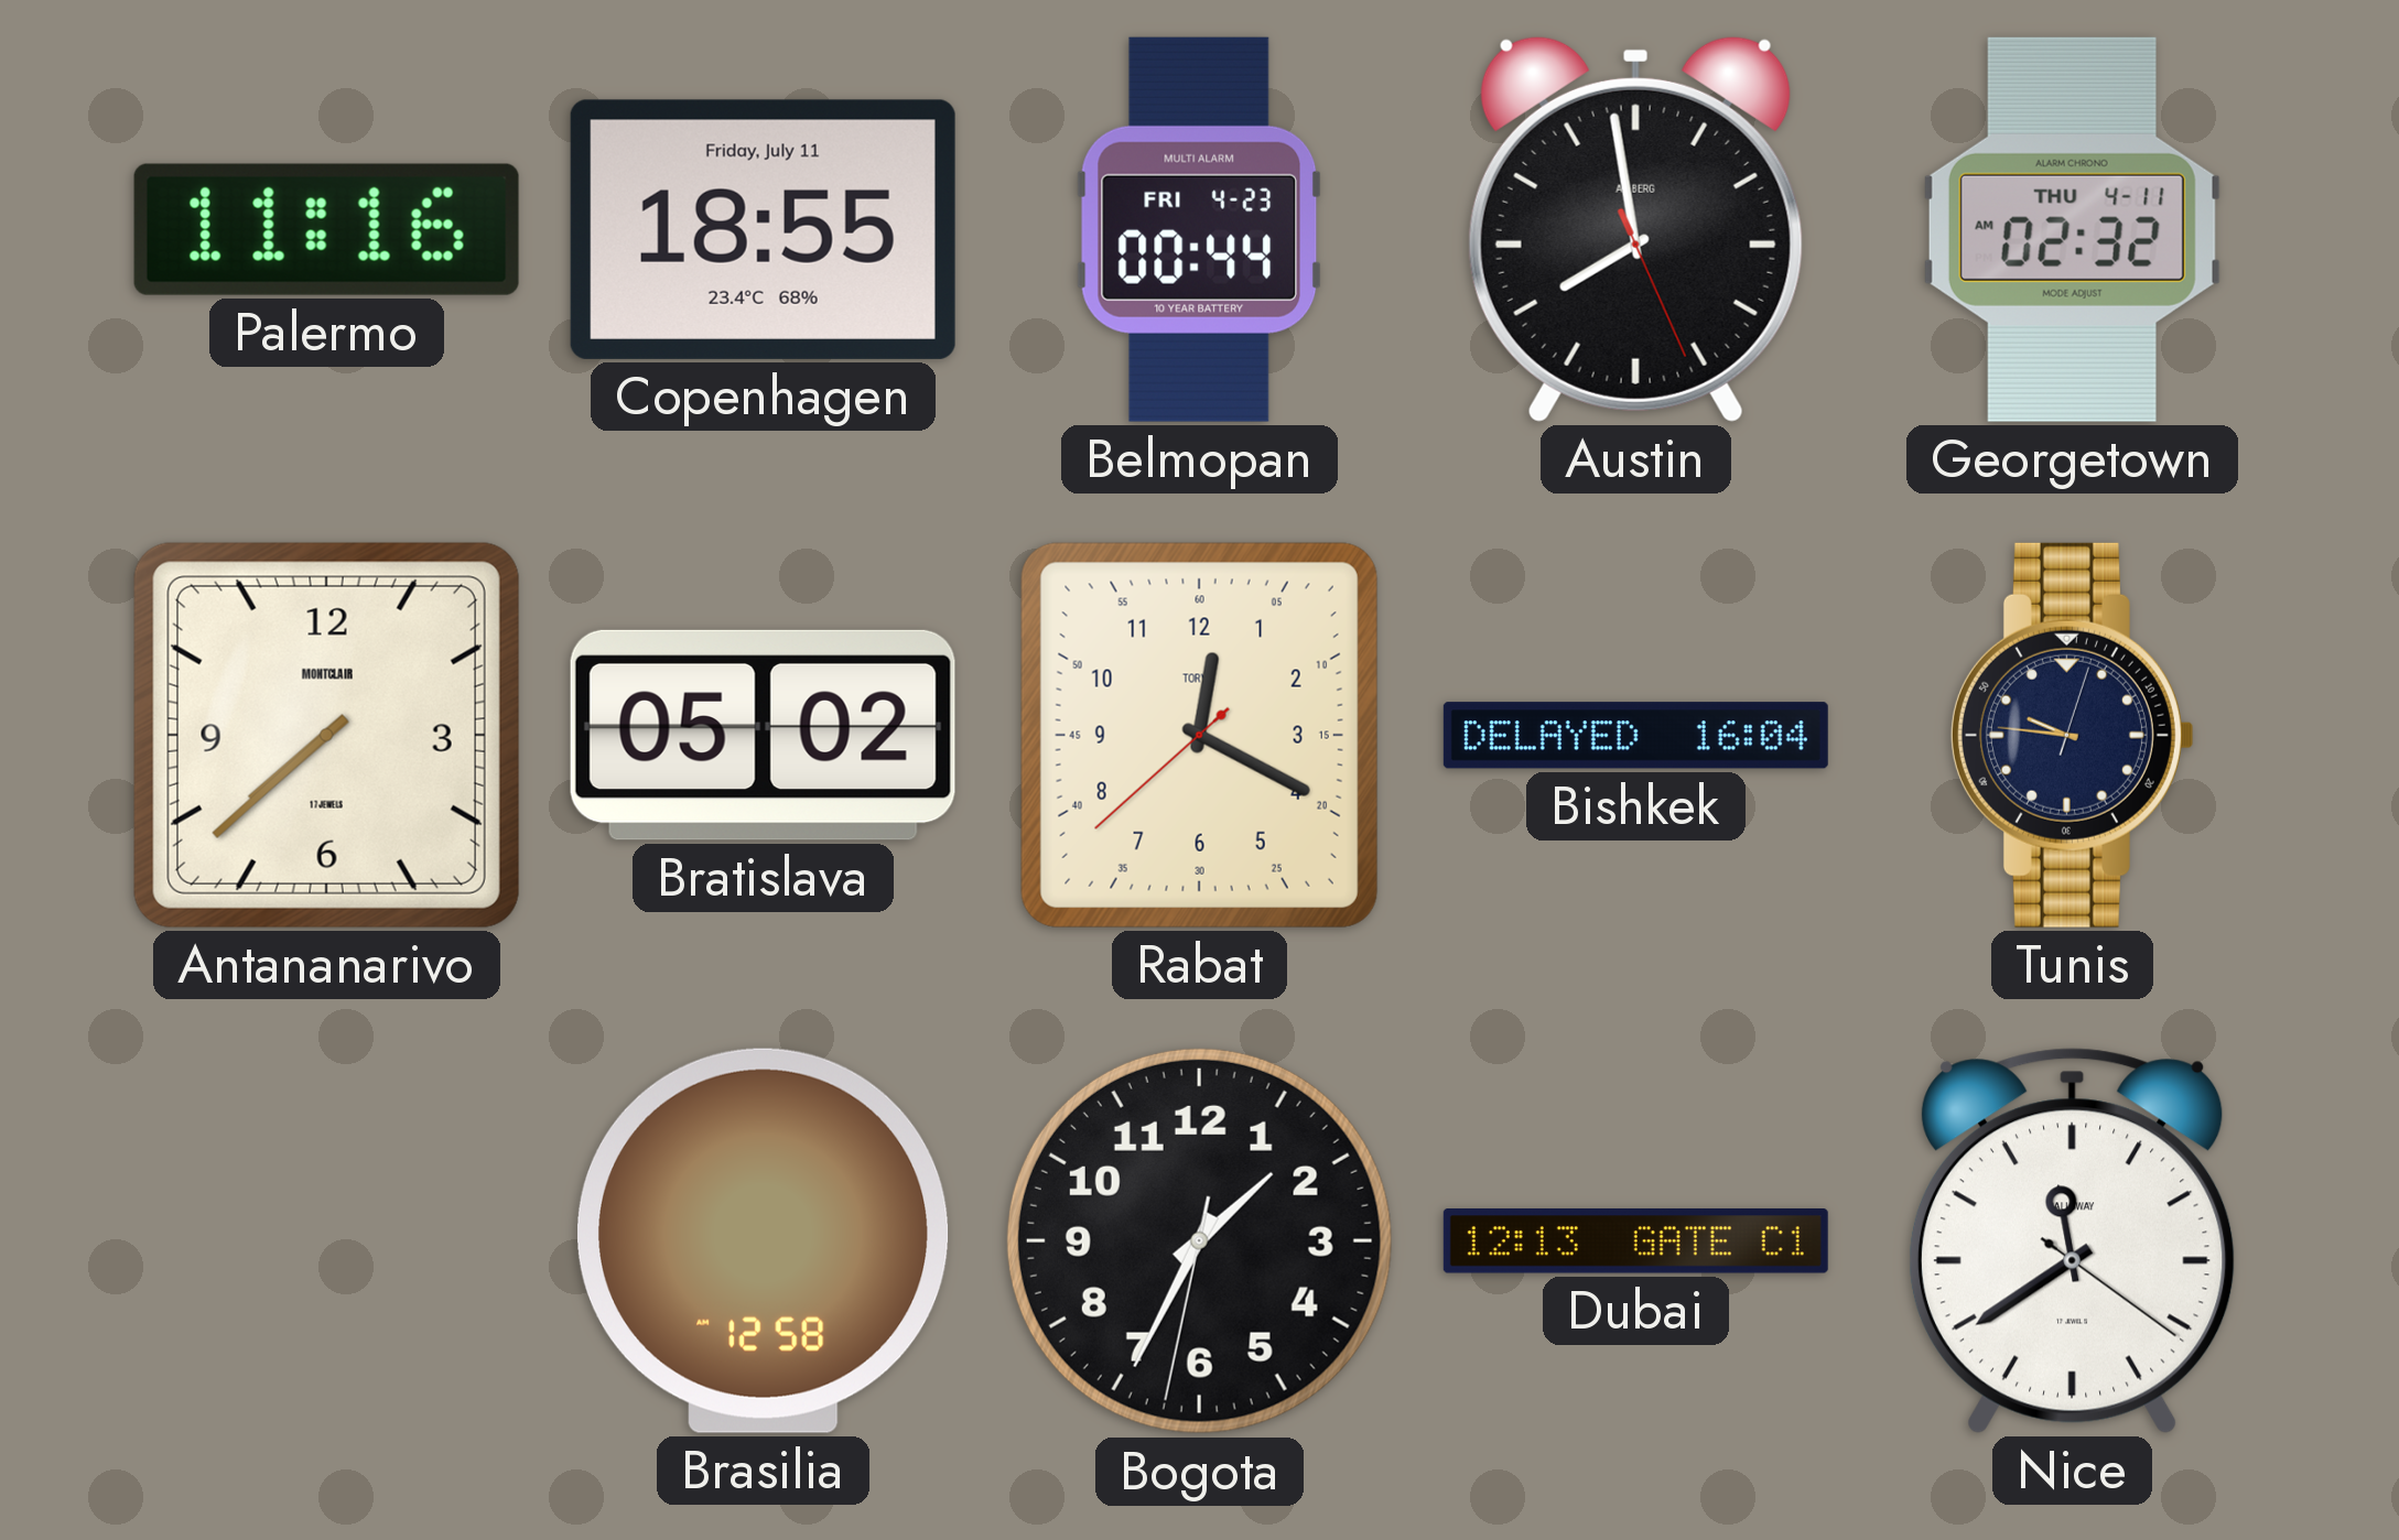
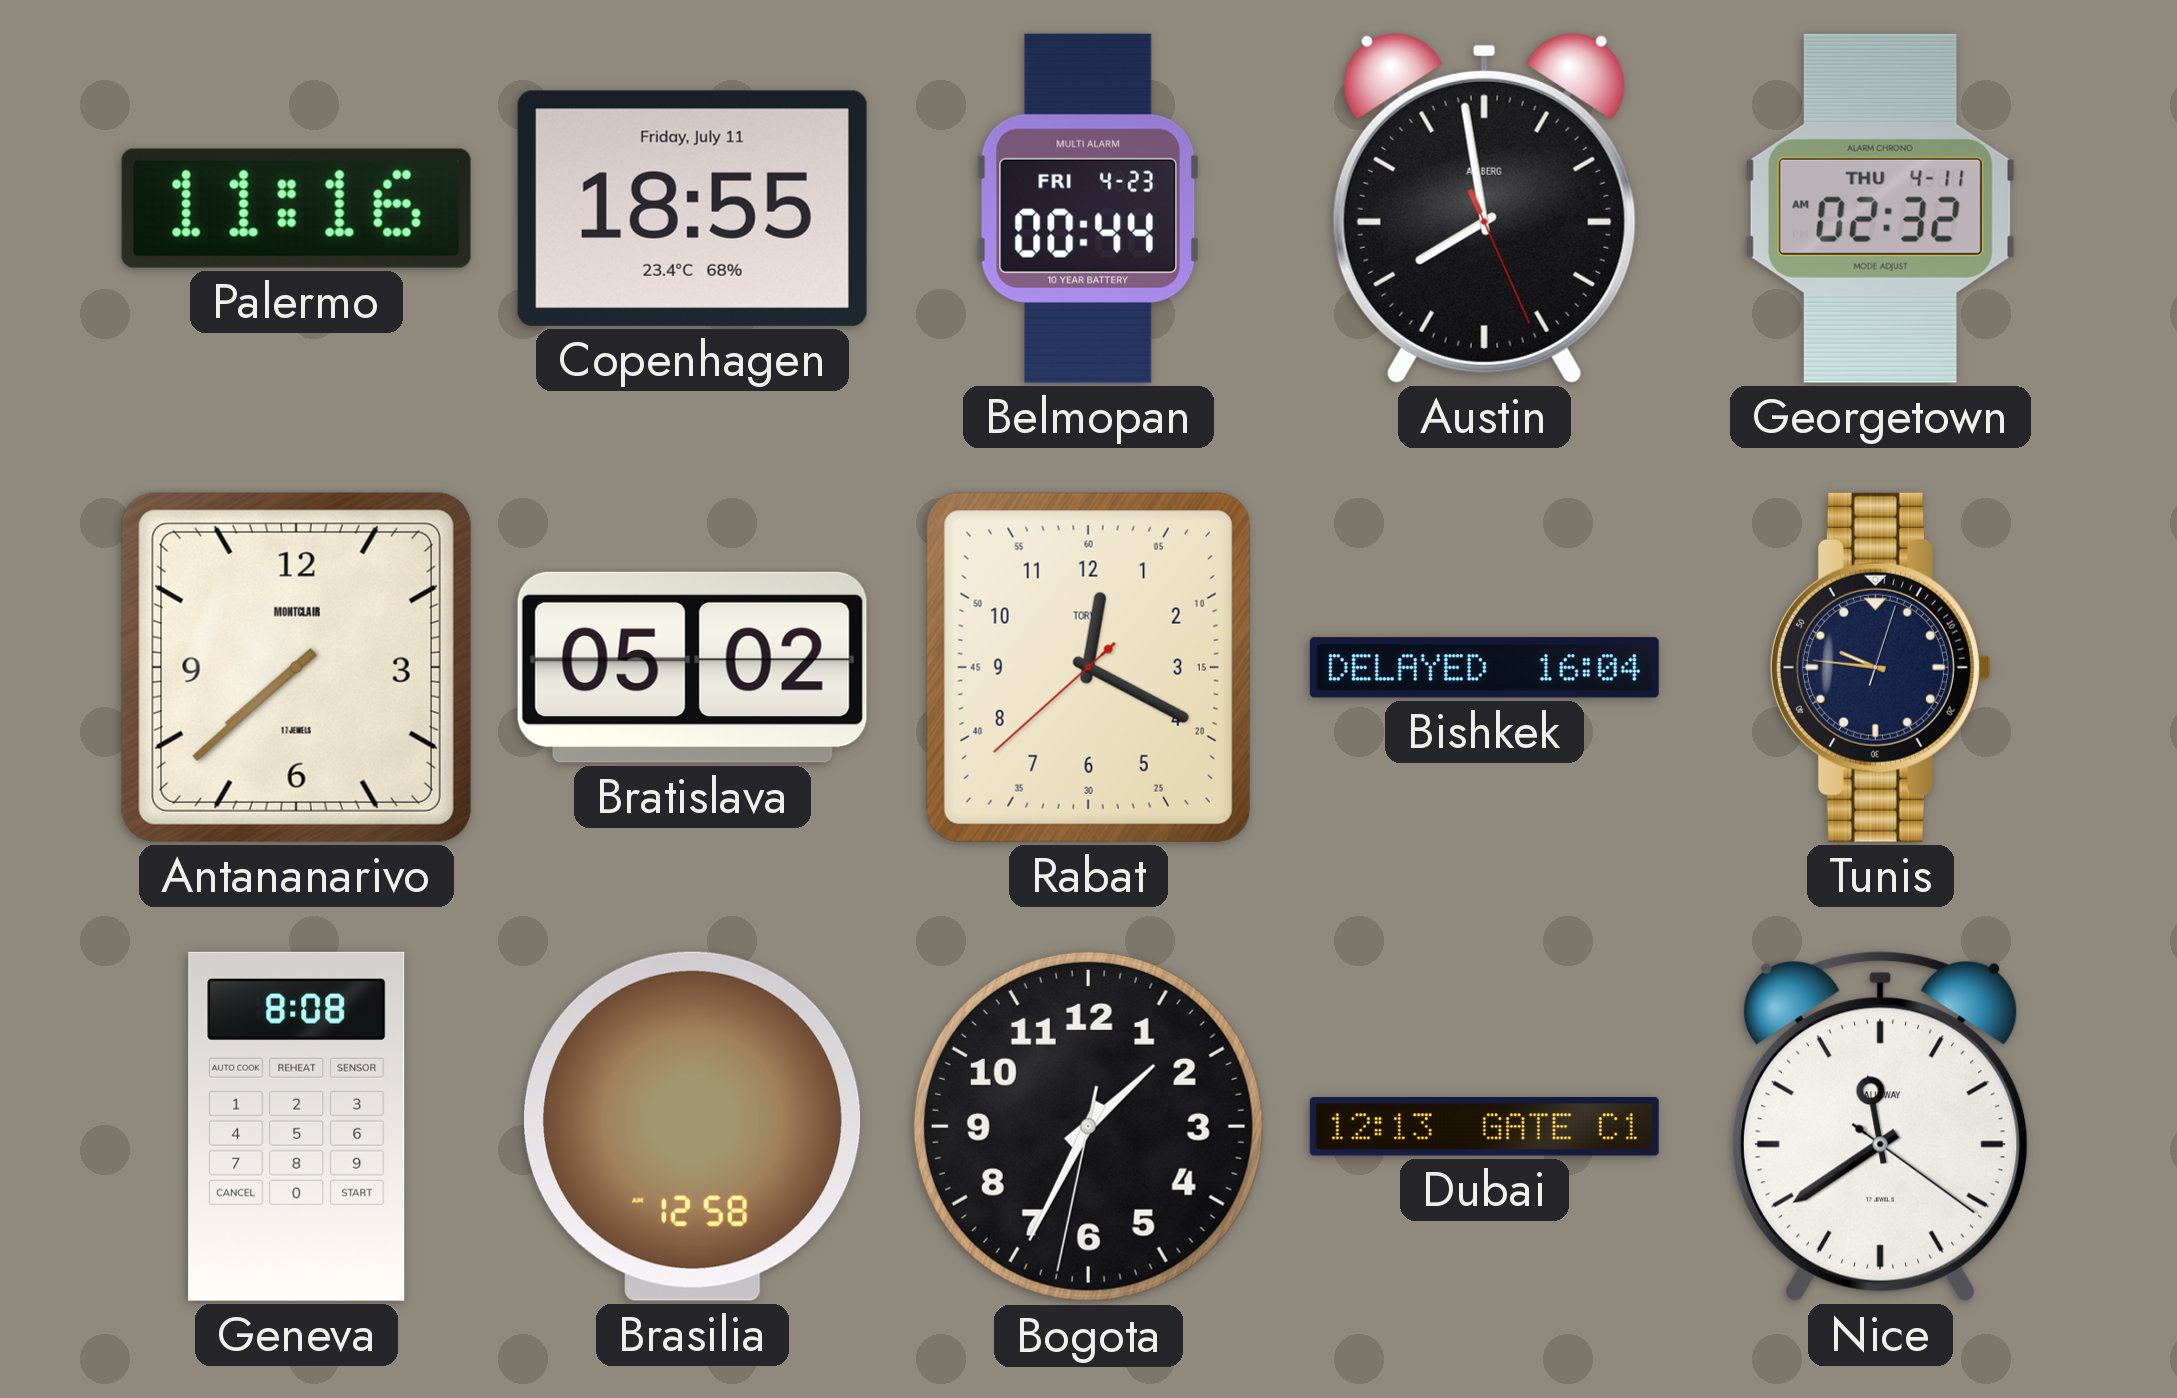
Geneva: none -> 8:08
